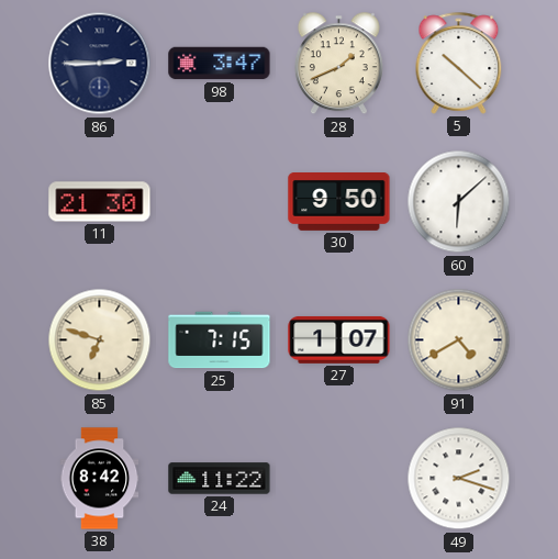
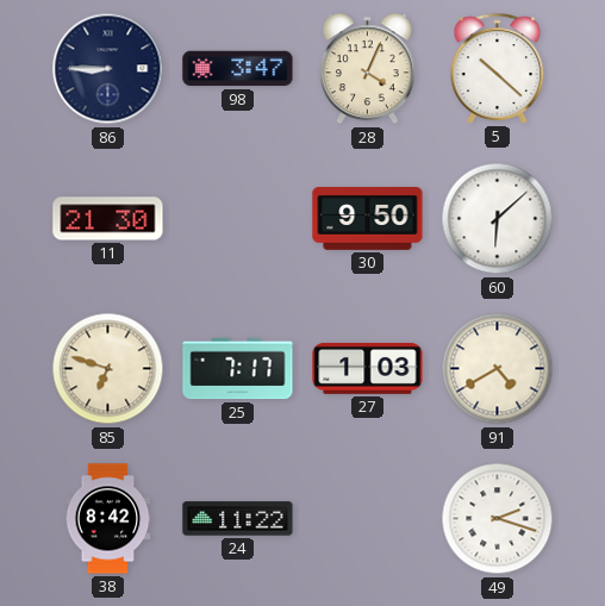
86: 2:45 -> 8:45
28: 1:41 -> 4:04
25: 7:15 -> 7:17
27: 1:07 -> 1:03
